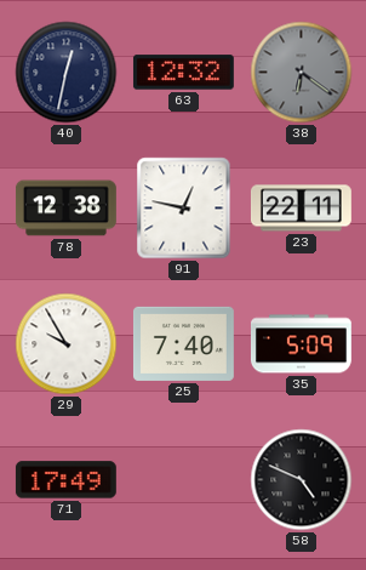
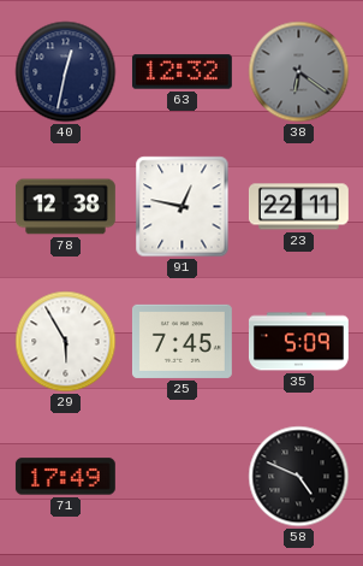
29: 9:55 -> 5:55
25: 7:40 -> 7:45
